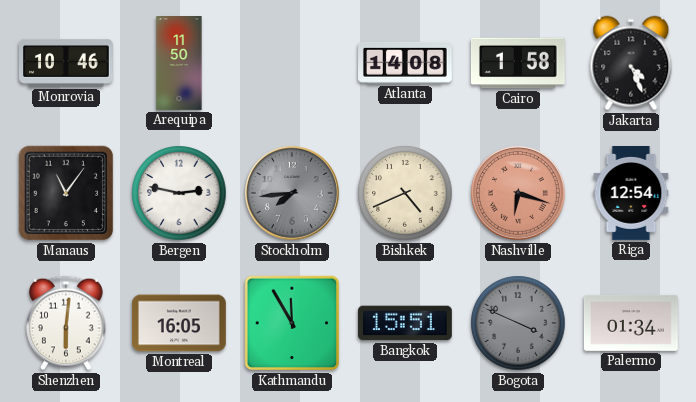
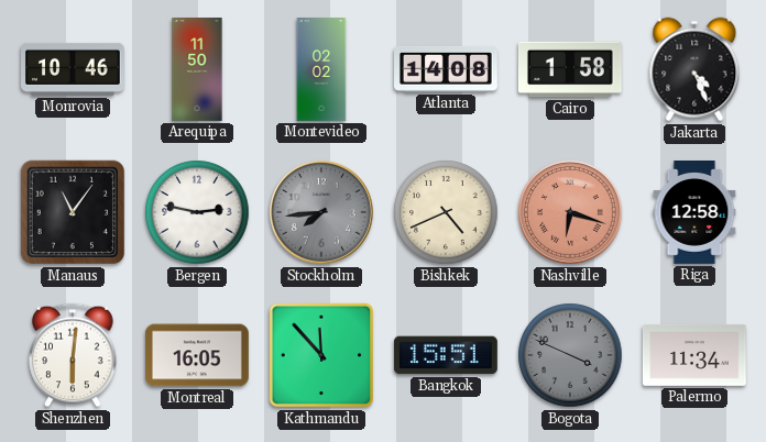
Montevideo: none -> 02:02
Riga: 12:54 -> 12:58
Kathmandu: 11:55 -> 11:53
Palermo: 01:34 -> 11:34
